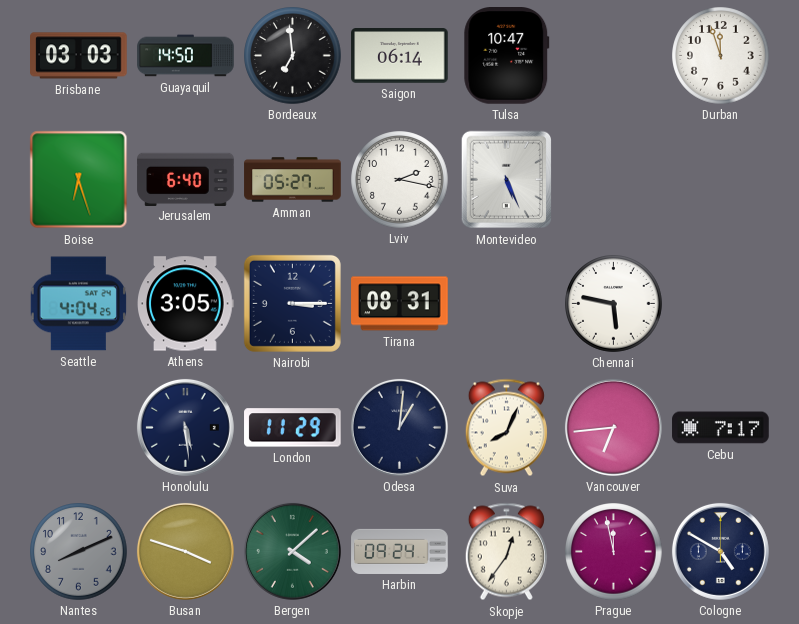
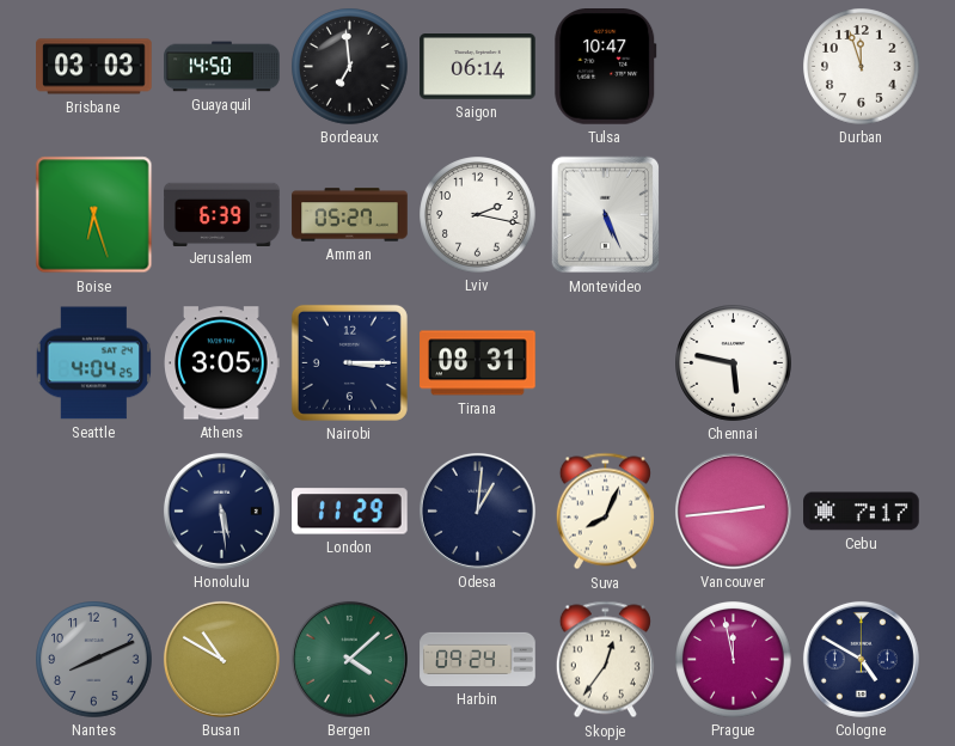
Jerusalem: 6:40 -> 6:39
Vancouver: 6:44 -> 2:44
Busan: 3:48 -> 10:50
